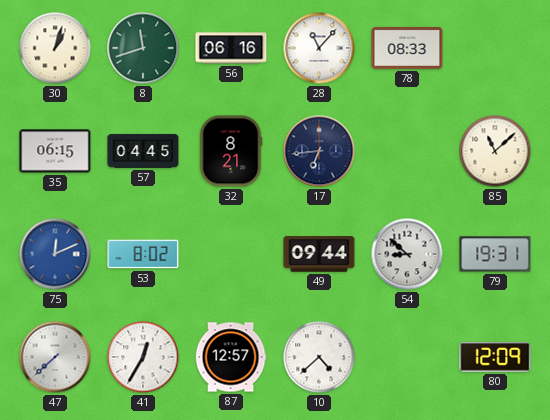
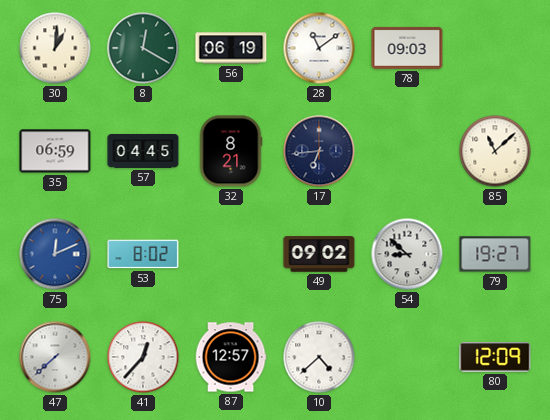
30: 1:03 -> 1:01
8: 11:42 -> 12:20
56: 06:16 -> 06:19
28: 11:07 -> 11:09
78: 08:33 -> 09:03
35: 06:15 -> 06:59
49: 09:44 -> 09:02
79: 19:31 -> 19:27
41: 12:35 -> 12:37
